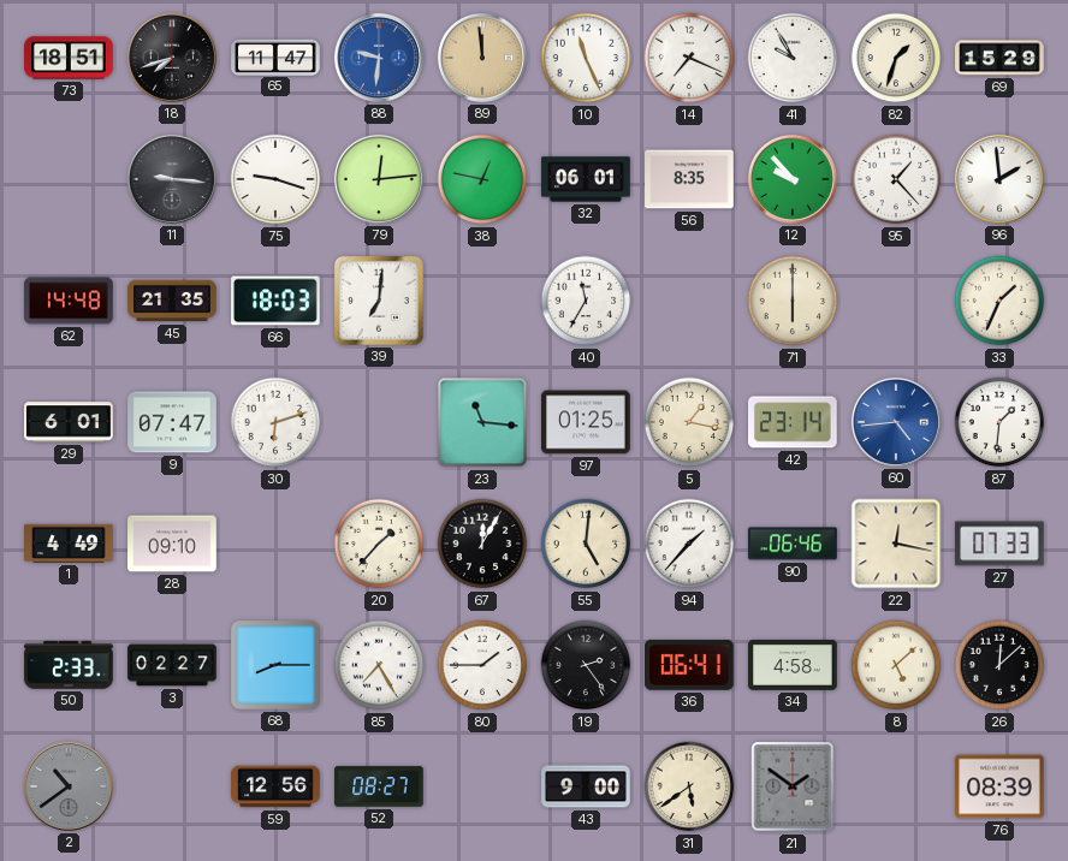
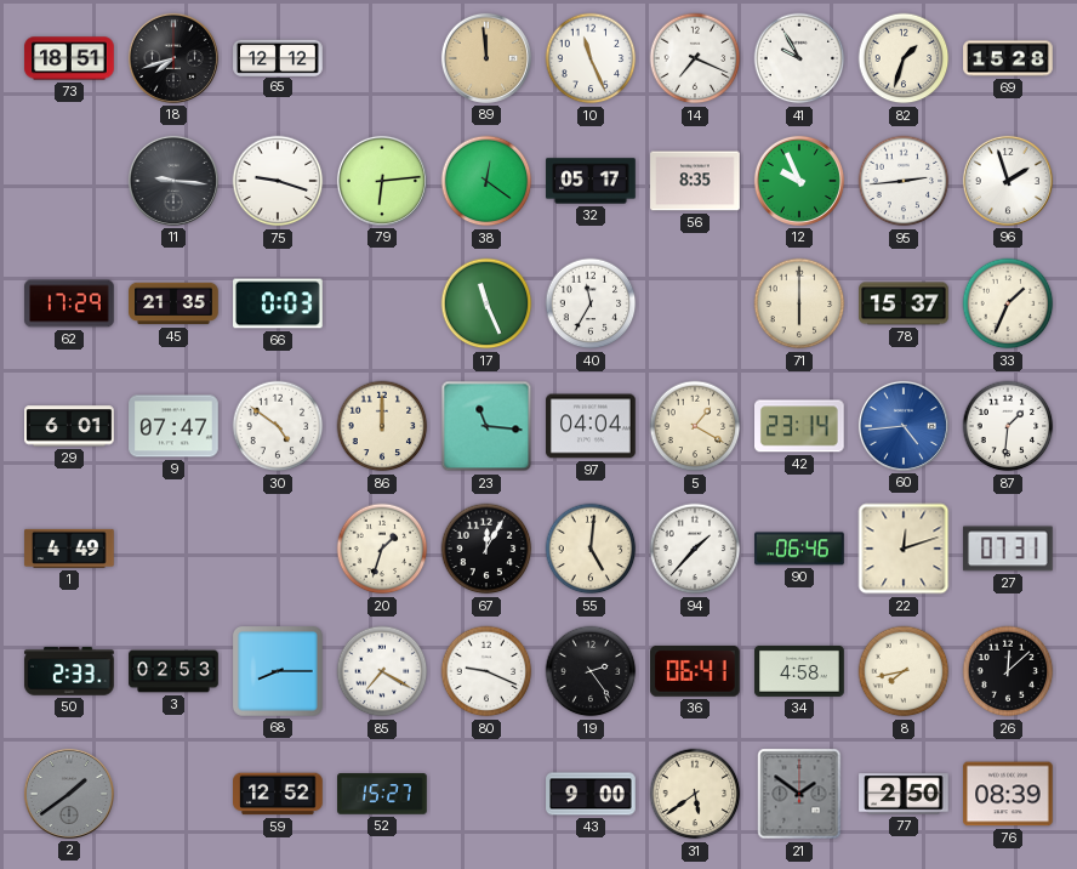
65: 11:47 -> 12:12
88: 9:31 -> none
69: 15:29 -> 15:28
79: 12:14 -> 6:14
38: 12:47 -> 12:21
32: 06:01 -> 05:17
12: 9:53 -> 9:56
95: 1:23 -> 2:44
96: 1:59 -> 1:57
62: 14:48 -> 17:29
66: 18:03 -> 0:03
39: 7:01 -> none
17: none -> 11:26
78: none -> 15:37
30: 6:12 -> 4:51
86: none -> 12:00
97: 01:25 -> 04:04
5: 1:17 -> 1:20
28: 09:10 -> none
20: 1:37 -> 1:33
22: 12:17 -> 12:12
27: 07:33 -> 07:31
3: 02:27 -> 02:53
85: 7:25 -> 7:20
80: 1:45 -> 9:19
8: 5:08 -> 7:43
2: 10:39 -> 1:39
59: 12:56 -> 12:52
52: 08:27 -> 15:27
77: none -> 2:50
